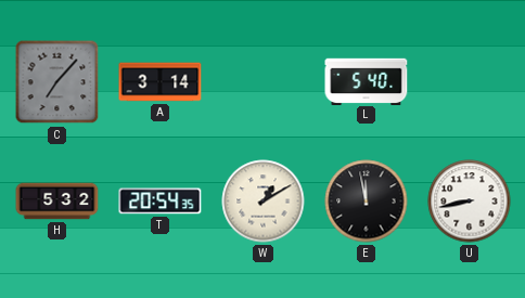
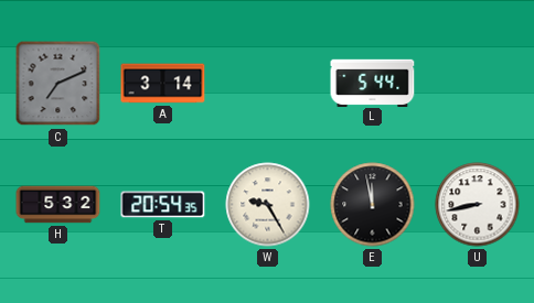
C: 7:07 -> 7:11
L: 5:40 -> 5:44
W: 1:10 -> 9:25
